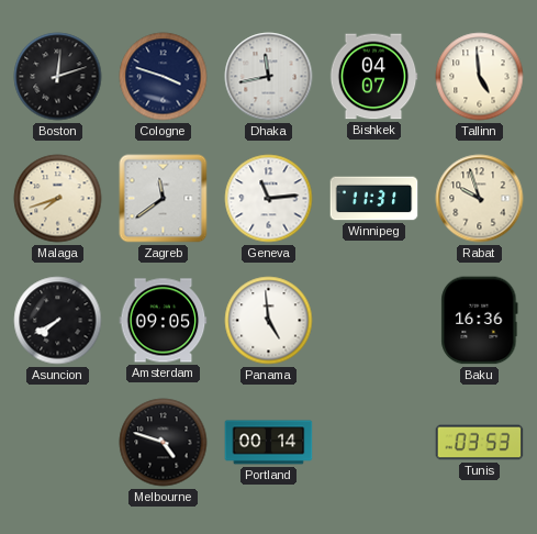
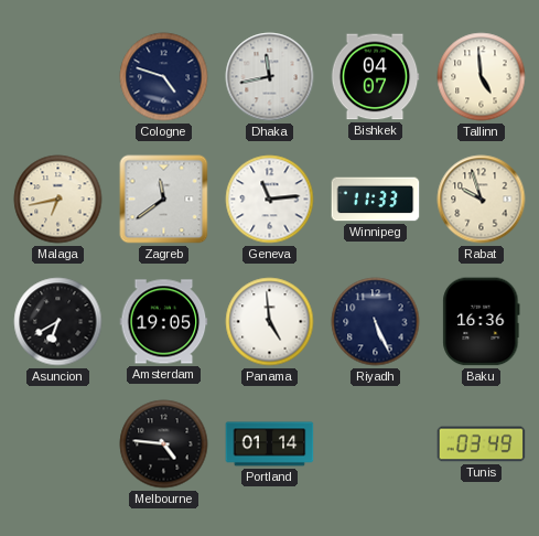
Boston: 12:12 -> none
Cologne: 3:48 -> 4:48
Malaga: 7:42 -> 6:43
Winnipeg: 11:31 -> 11:33
Asuncion: 7:40 -> 6:40
Amsterdam: 09:05 -> 19:05
Riyadh: none -> 5:26
Melbourne: 4:48 -> 4:46
Portland: 00:14 -> 01:14
Tunis: 03:53 -> 03:49
